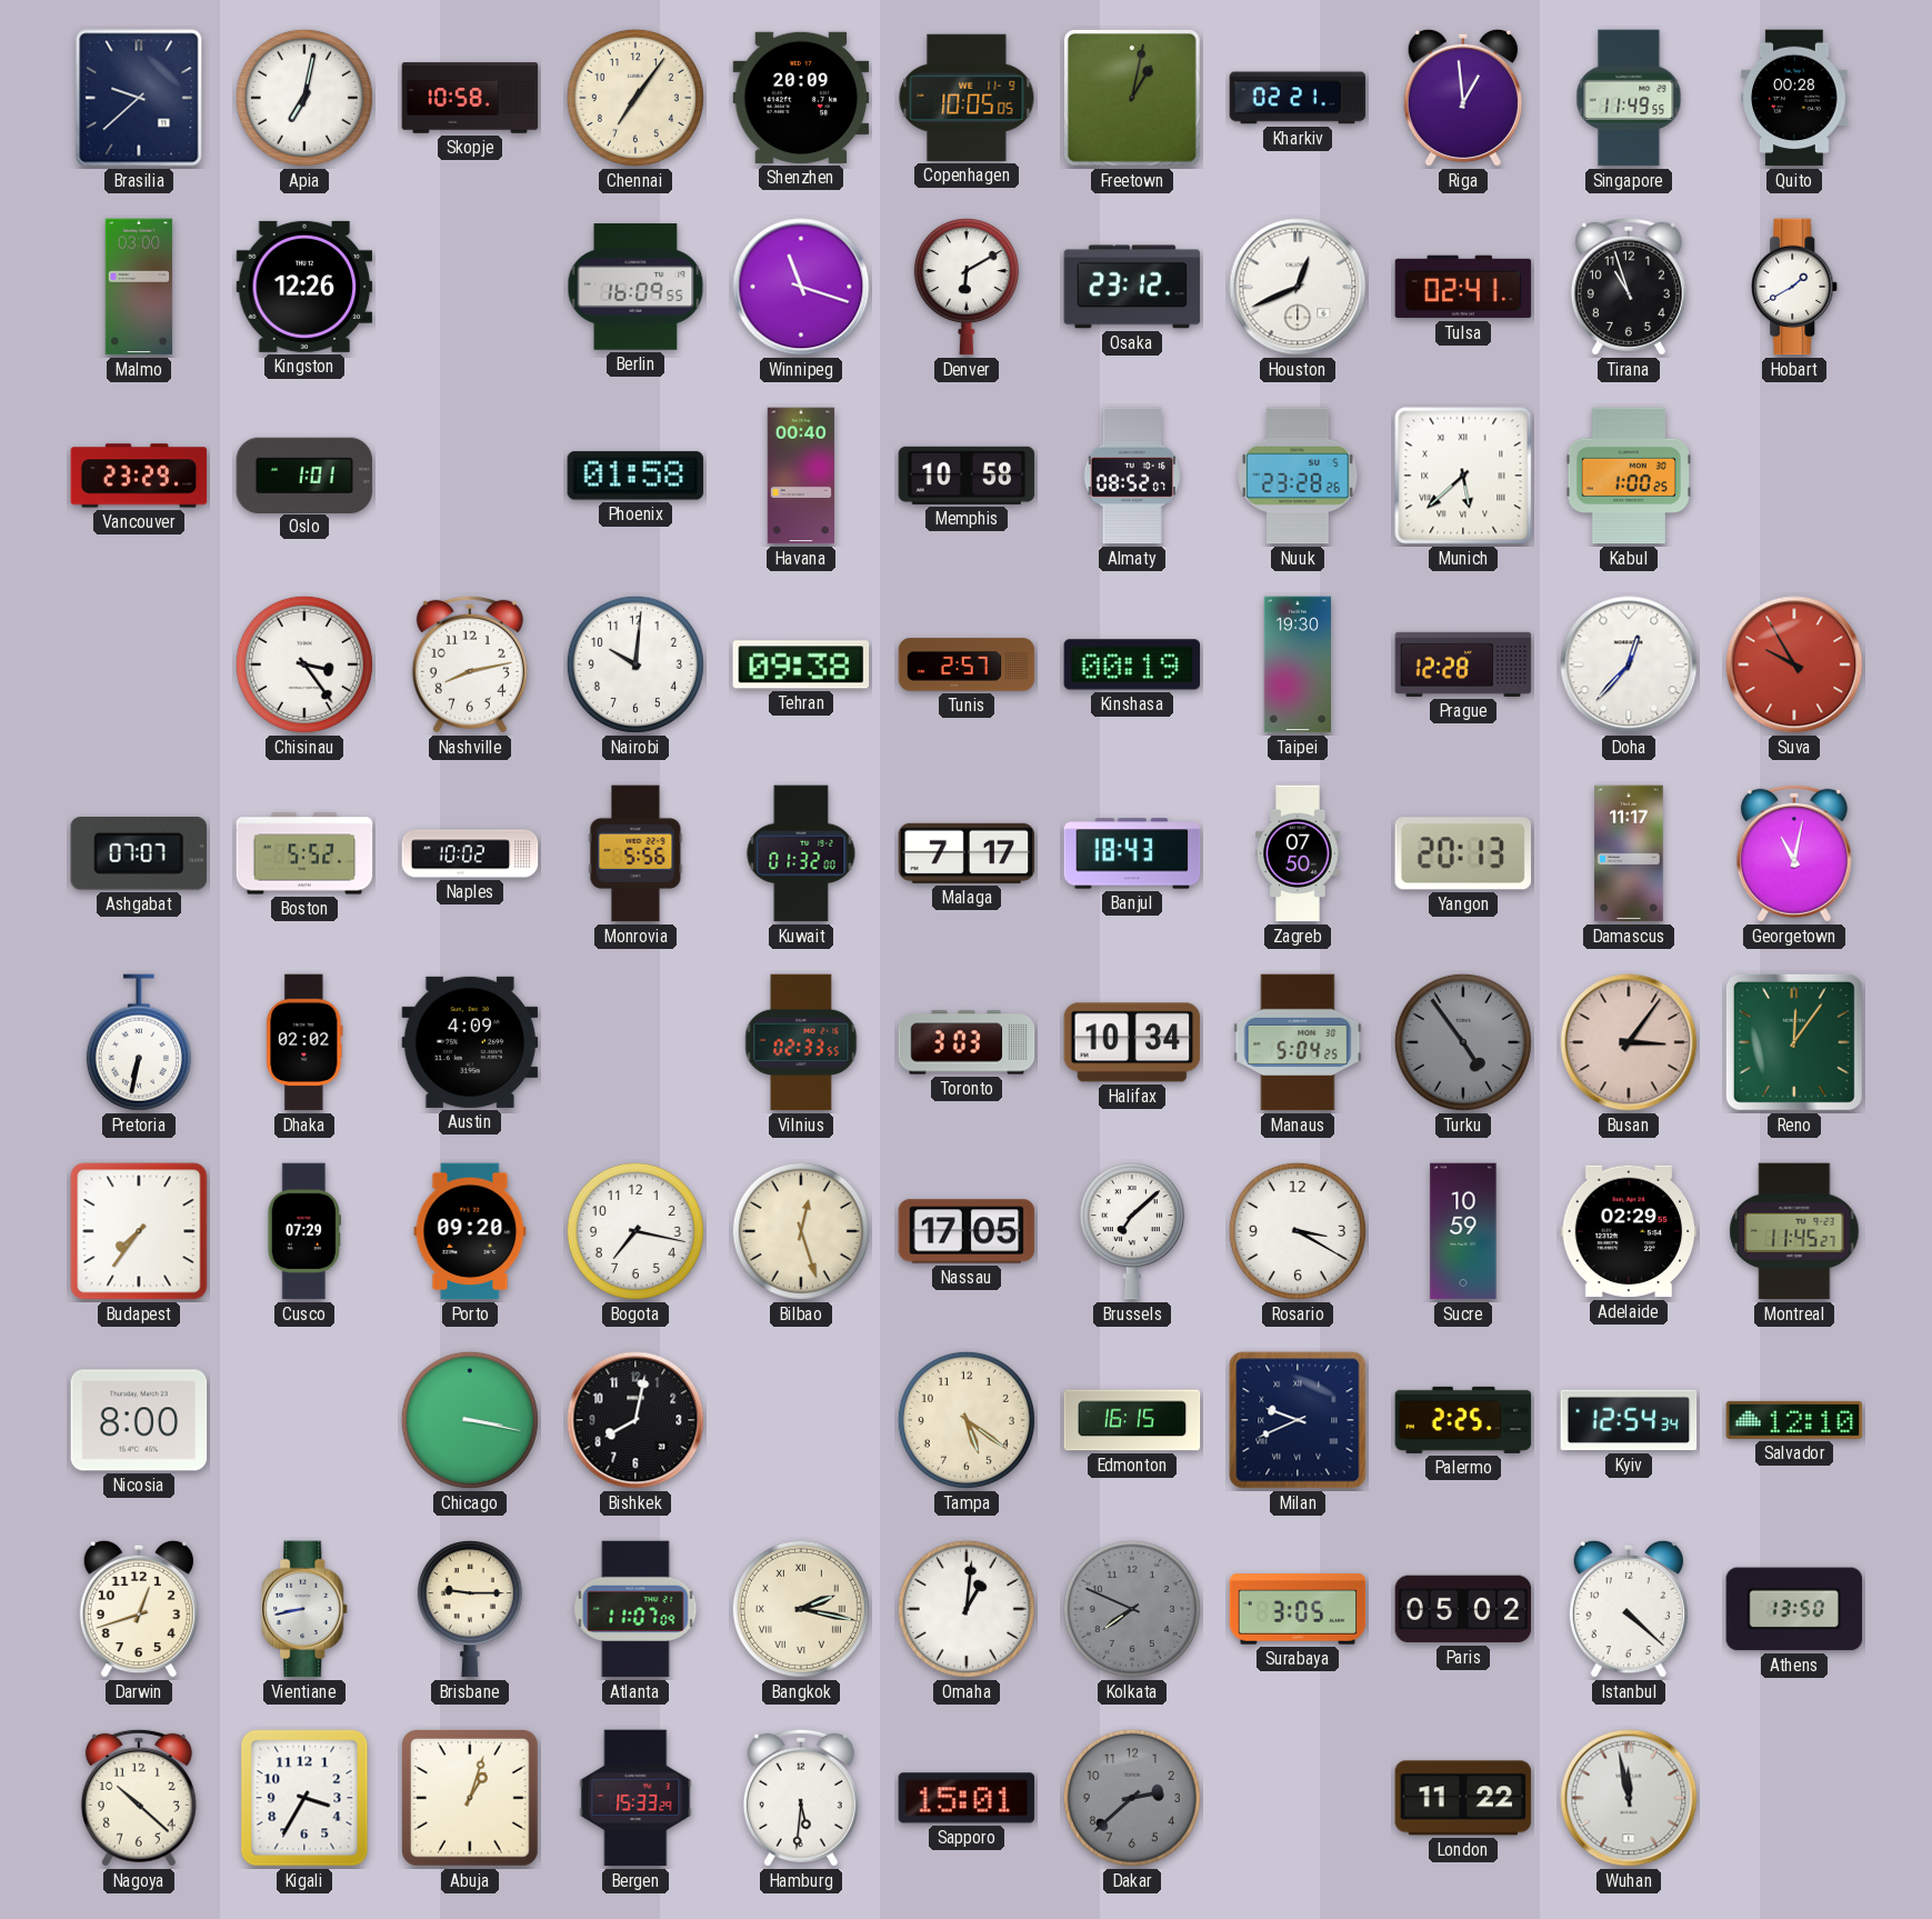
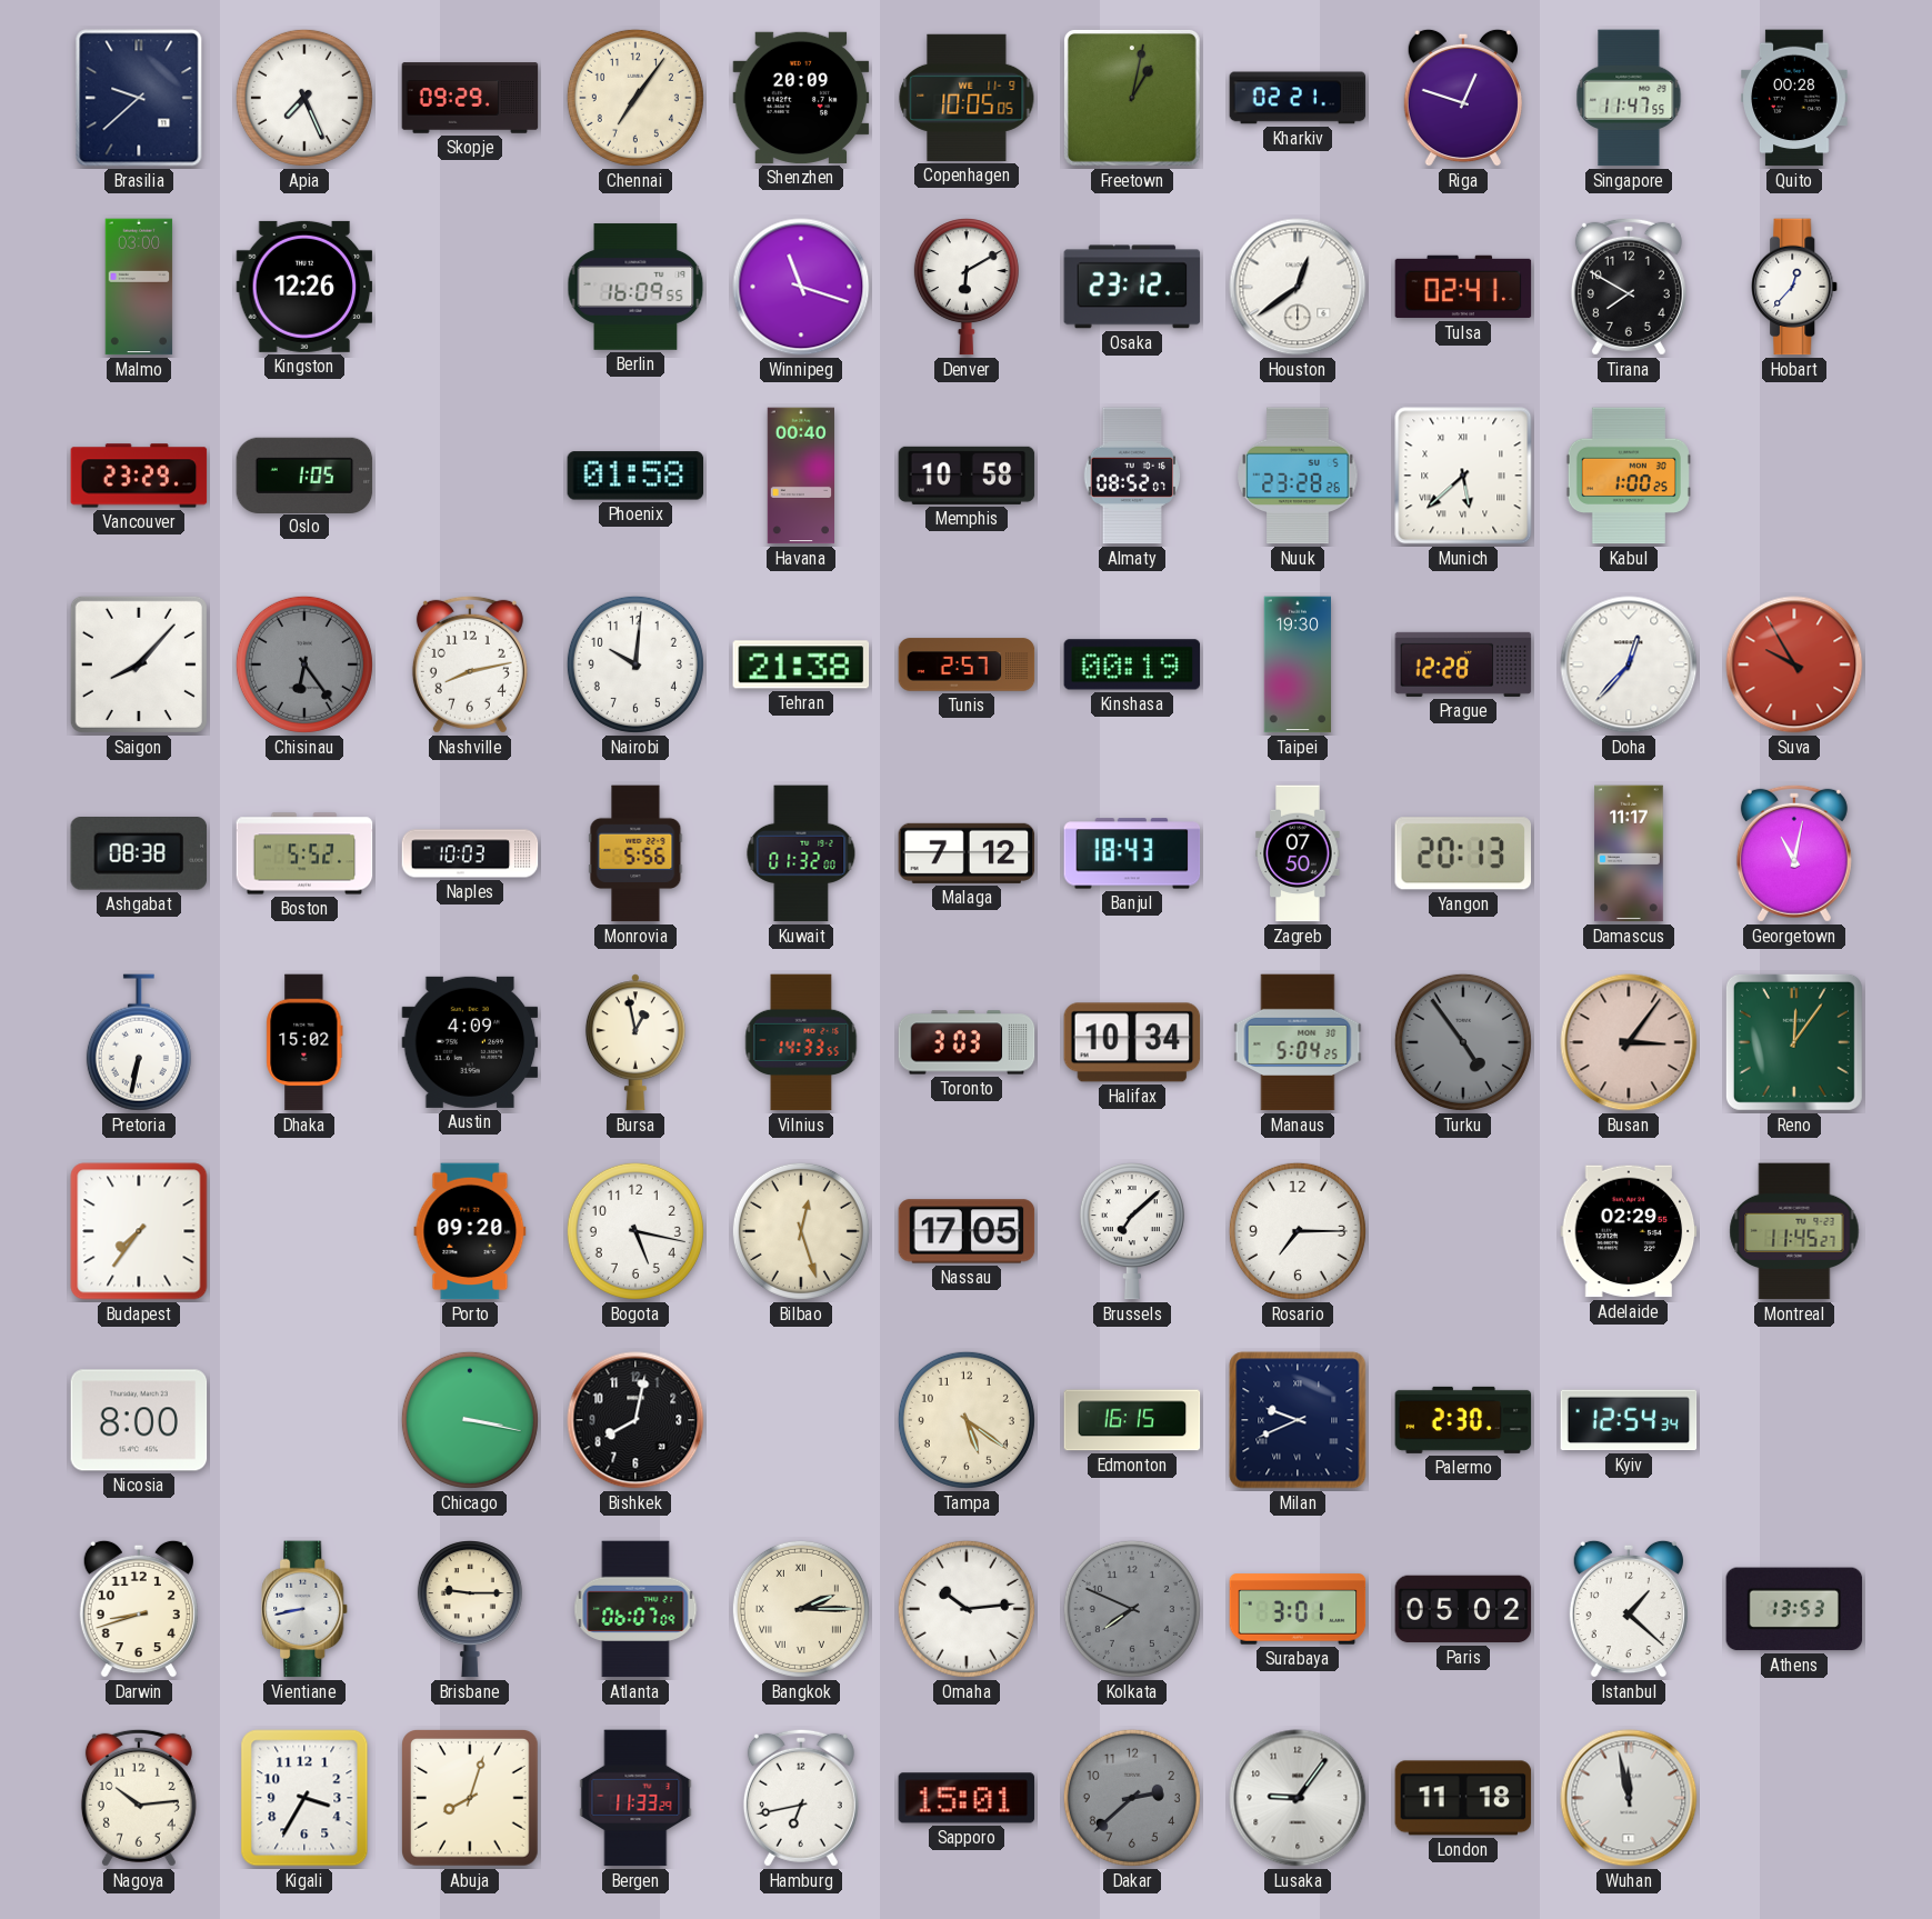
Apia: 7:02 -> 7:26
Skopje: 10:58 -> 09:29
Riga: 12:59 -> 12:48
Singapore: 11:49 -> 11:47
Houston: 12:41 -> 12:39
Tirana: 10:57 -> 7:50
Hobart: 1:40 -> 12:37
Oslo: 1:01 -> 1:05
Saigon: none -> 8:07
Chisinau: 3:24 -> 6:24
Chisinau dial: white -> grey
Tehran: 09:38 -> 21:38
Ashgabat: 07:07 -> 08:38
Naples: 10:02 -> 10:03
Malaga: 7:17 -> 7:12
Dhaka: 02:02 -> 15:02
Bursa: none -> 12:58
Vilnius: 02:33 -> 14:33
Cusco: 07:29 -> none
Bogota: 7:17 -> 5:17
Rosario: 3:20 -> 7:15
Sucre: 10:59 -> none
Palermo: 2:25 -> 2:30
Salvador: 12:10 -> none
Darwin: 12:42 -> 8:42
Atlanta: 11:07 -> 06:07
Bangkok: 2:17 -> 2:15
Omaha: 1:01 -> 10:14
Surabaya: 3:05 -> 3:01
Istanbul: 4:22 -> 1:22
Athens: 13:50 -> 13:53
Nagoya: 10:22 -> 10:14
Abuja: 1:03 -> 8:03
Bergen: 15:33 -> 11:33
Hamburg: 5:31 -> 6:43
Lusaka: none -> 9:06
London: 11:22 -> 11:18
